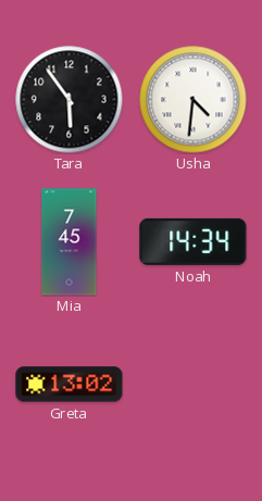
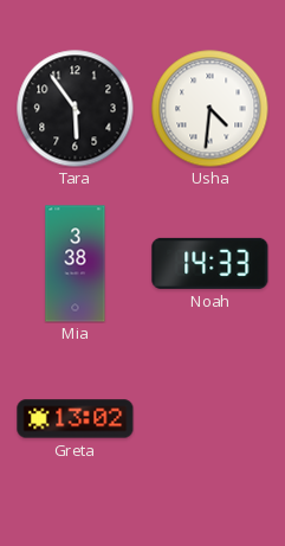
Mia: 7:45 -> 3:38
Noah: 14:34 -> 14:33
